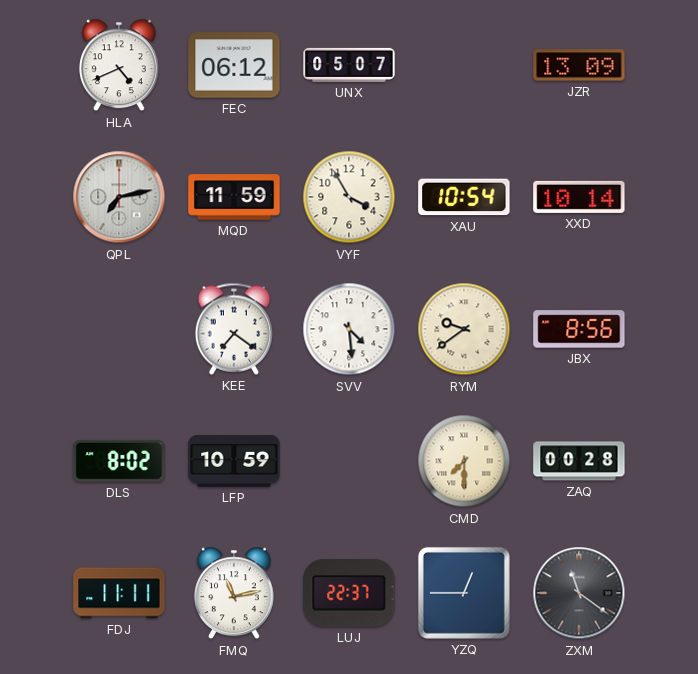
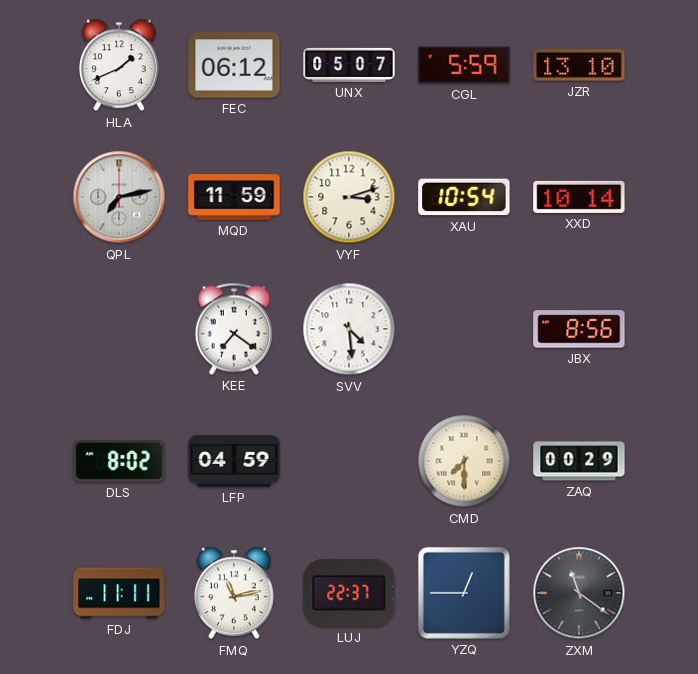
HLA: 4:41 -> 1:41
CGL: none -> 5:59
JZR: 13:09 -> 13:10
VYF: 3:55 -> 3:12
RYM: 9:39 -> none
LFP: 10:59 -> 04:59
ZAQ: 00:28 -> 00:29
